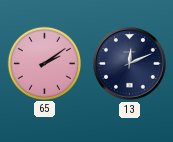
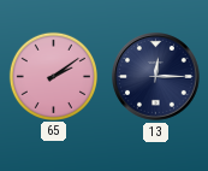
13: 12:11 -> 12:15
